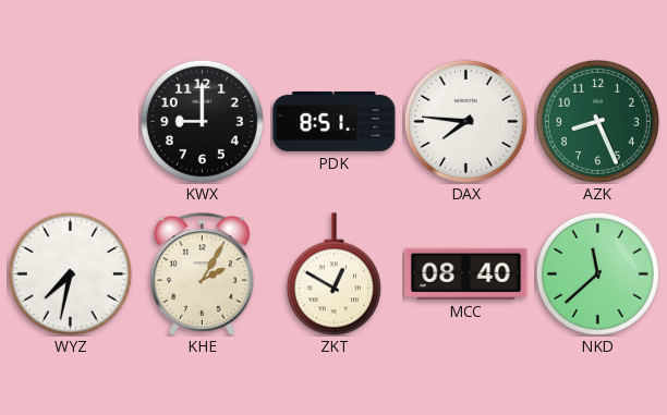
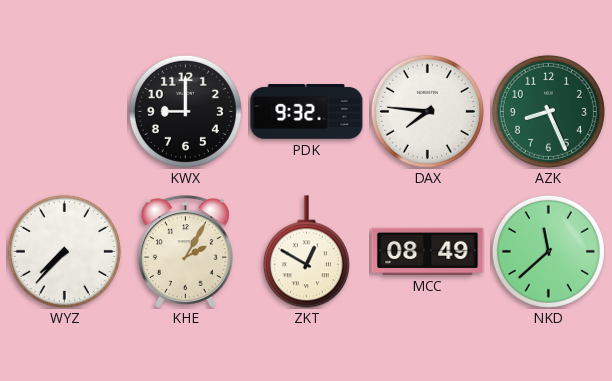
PDK: 8:51 -> 9:32
WYZ: 7:32 -> 7:37
MCC: 08:40 -> 08:49
